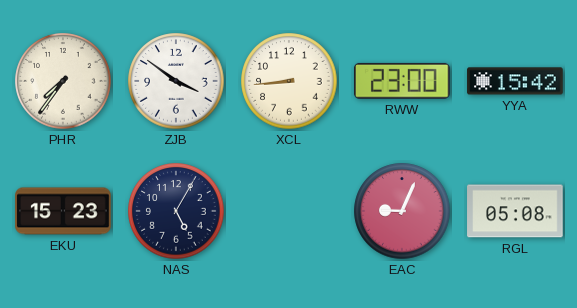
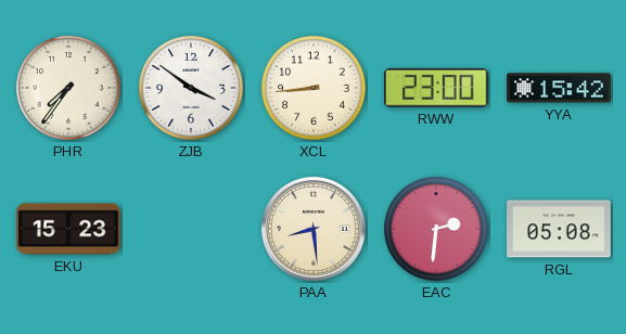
NAS: 5:05 -> none
PAA: none -> 8:29
EAC: 9:04 -> 2:31
